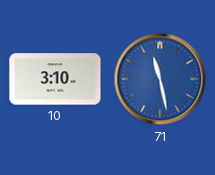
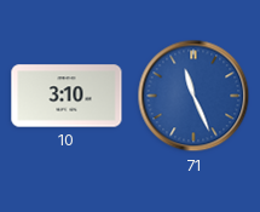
71: 11:28 -> 11:26
